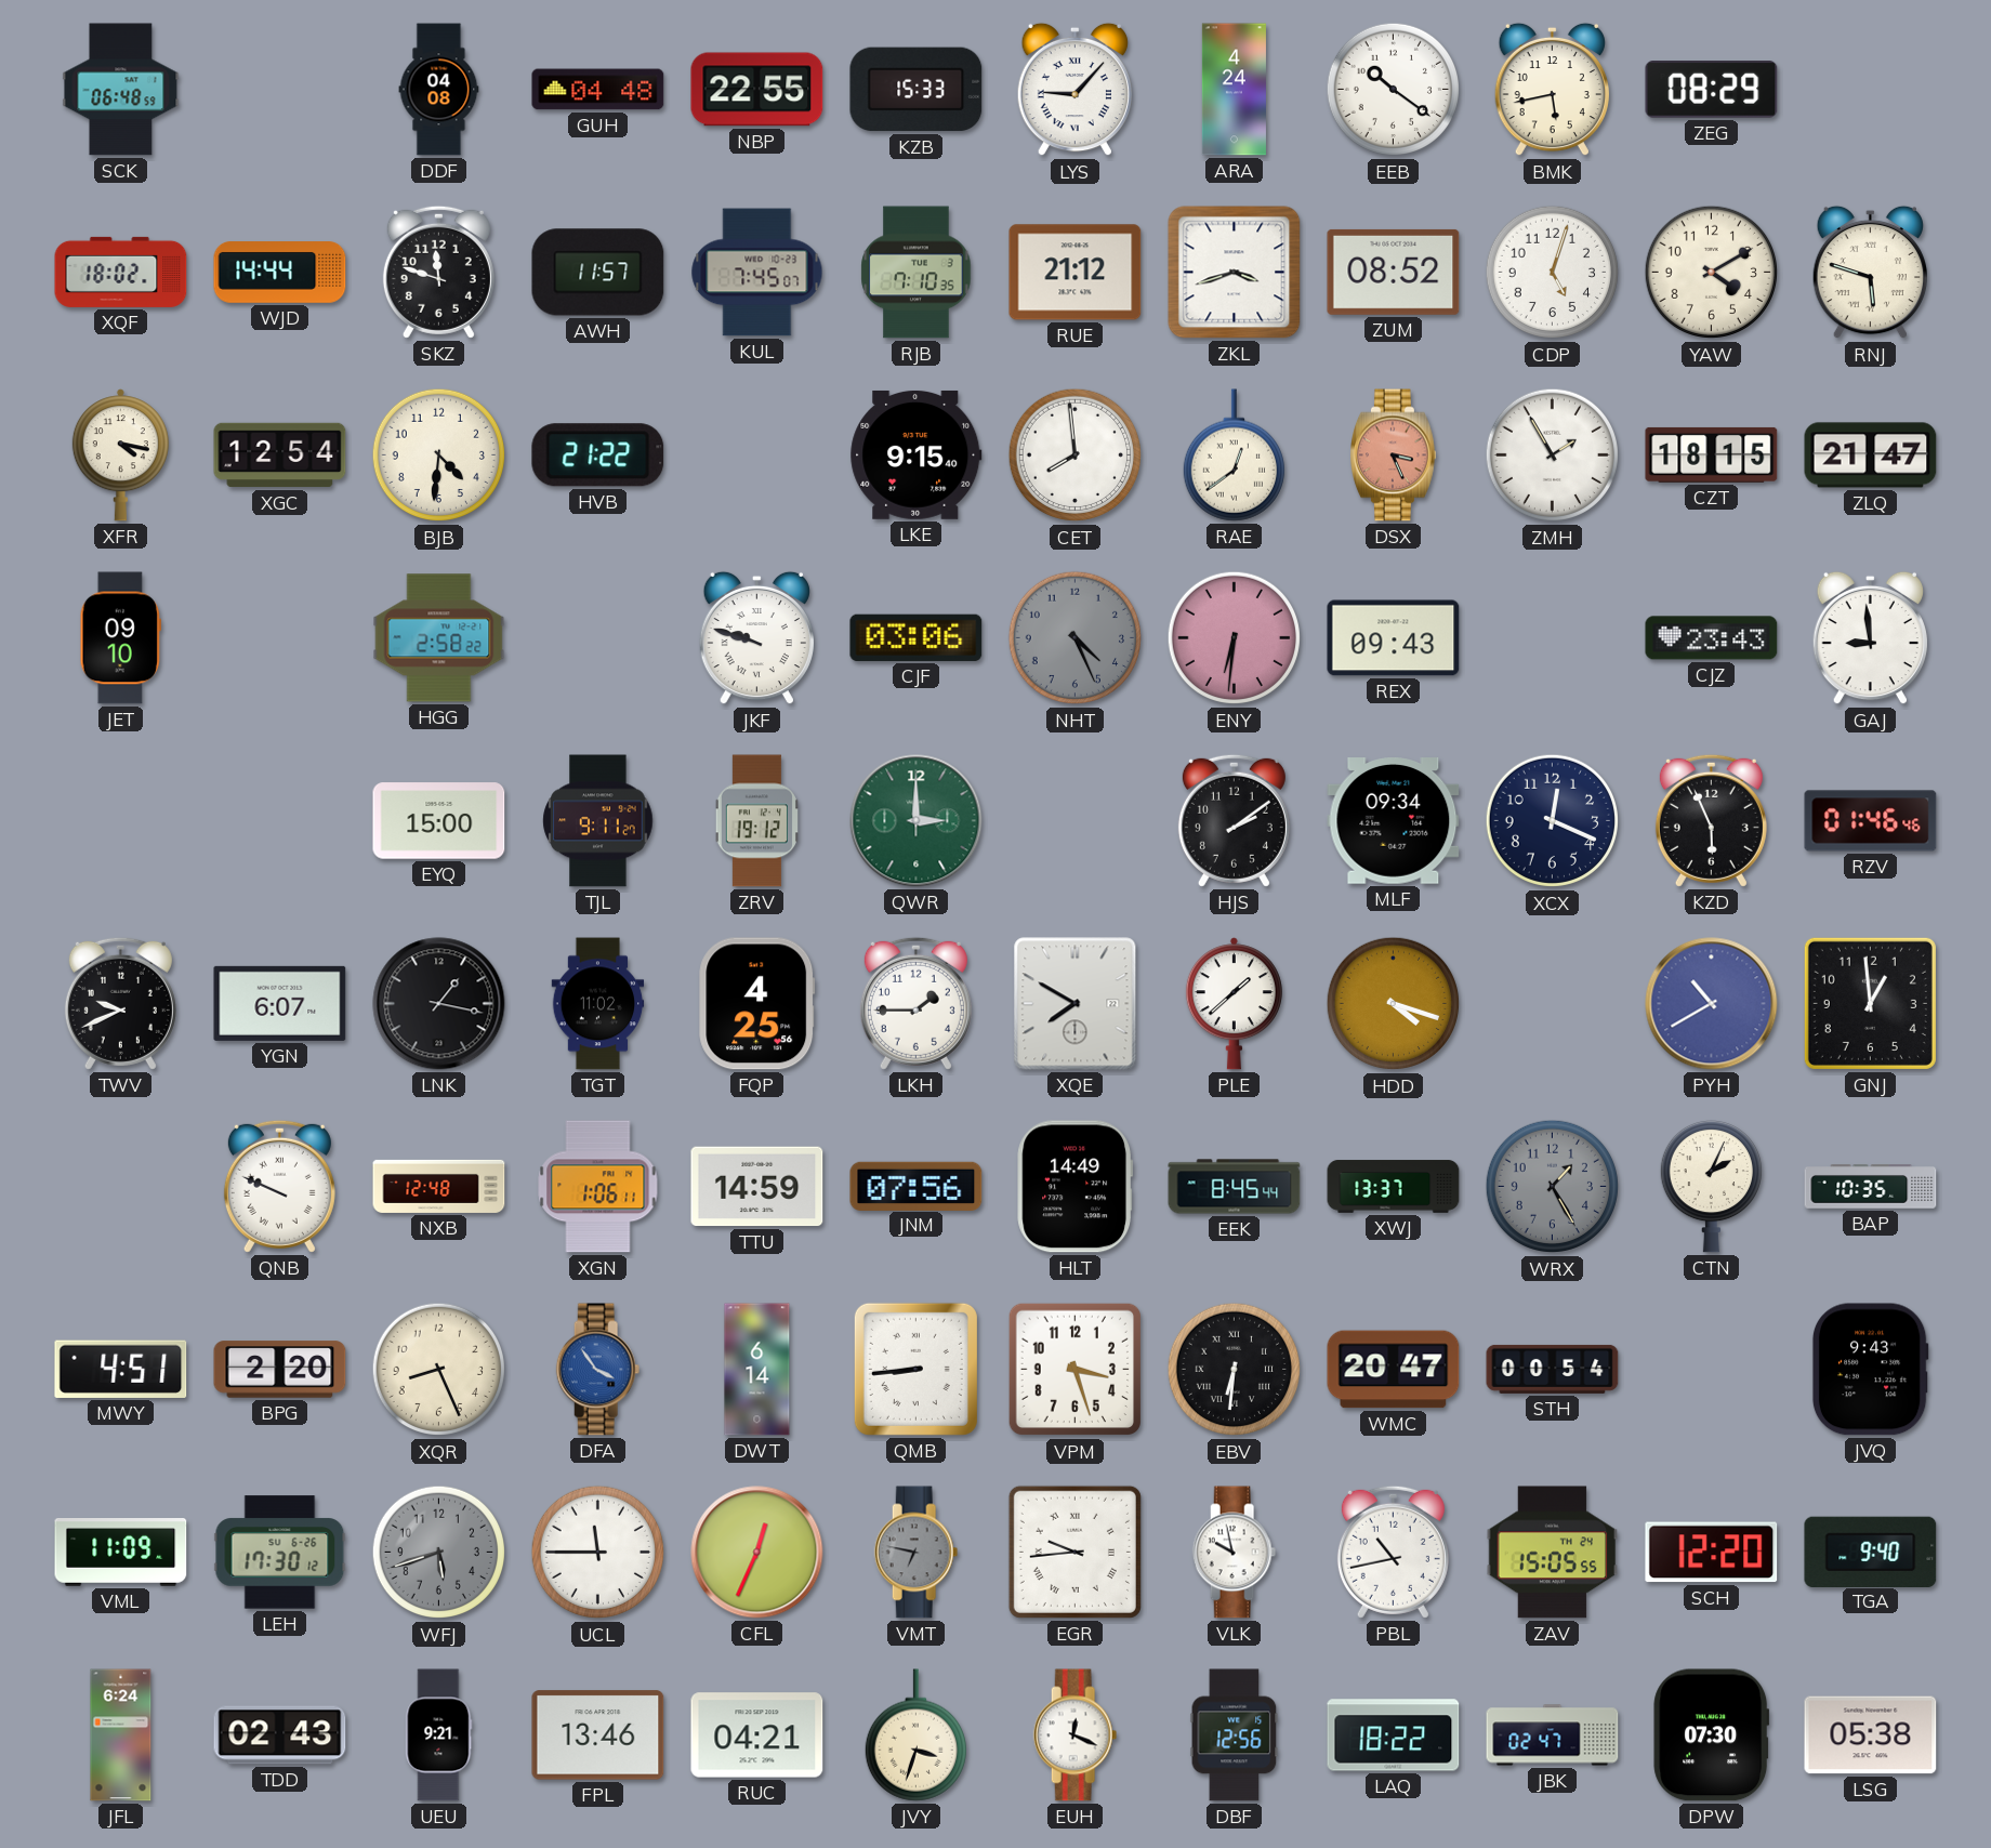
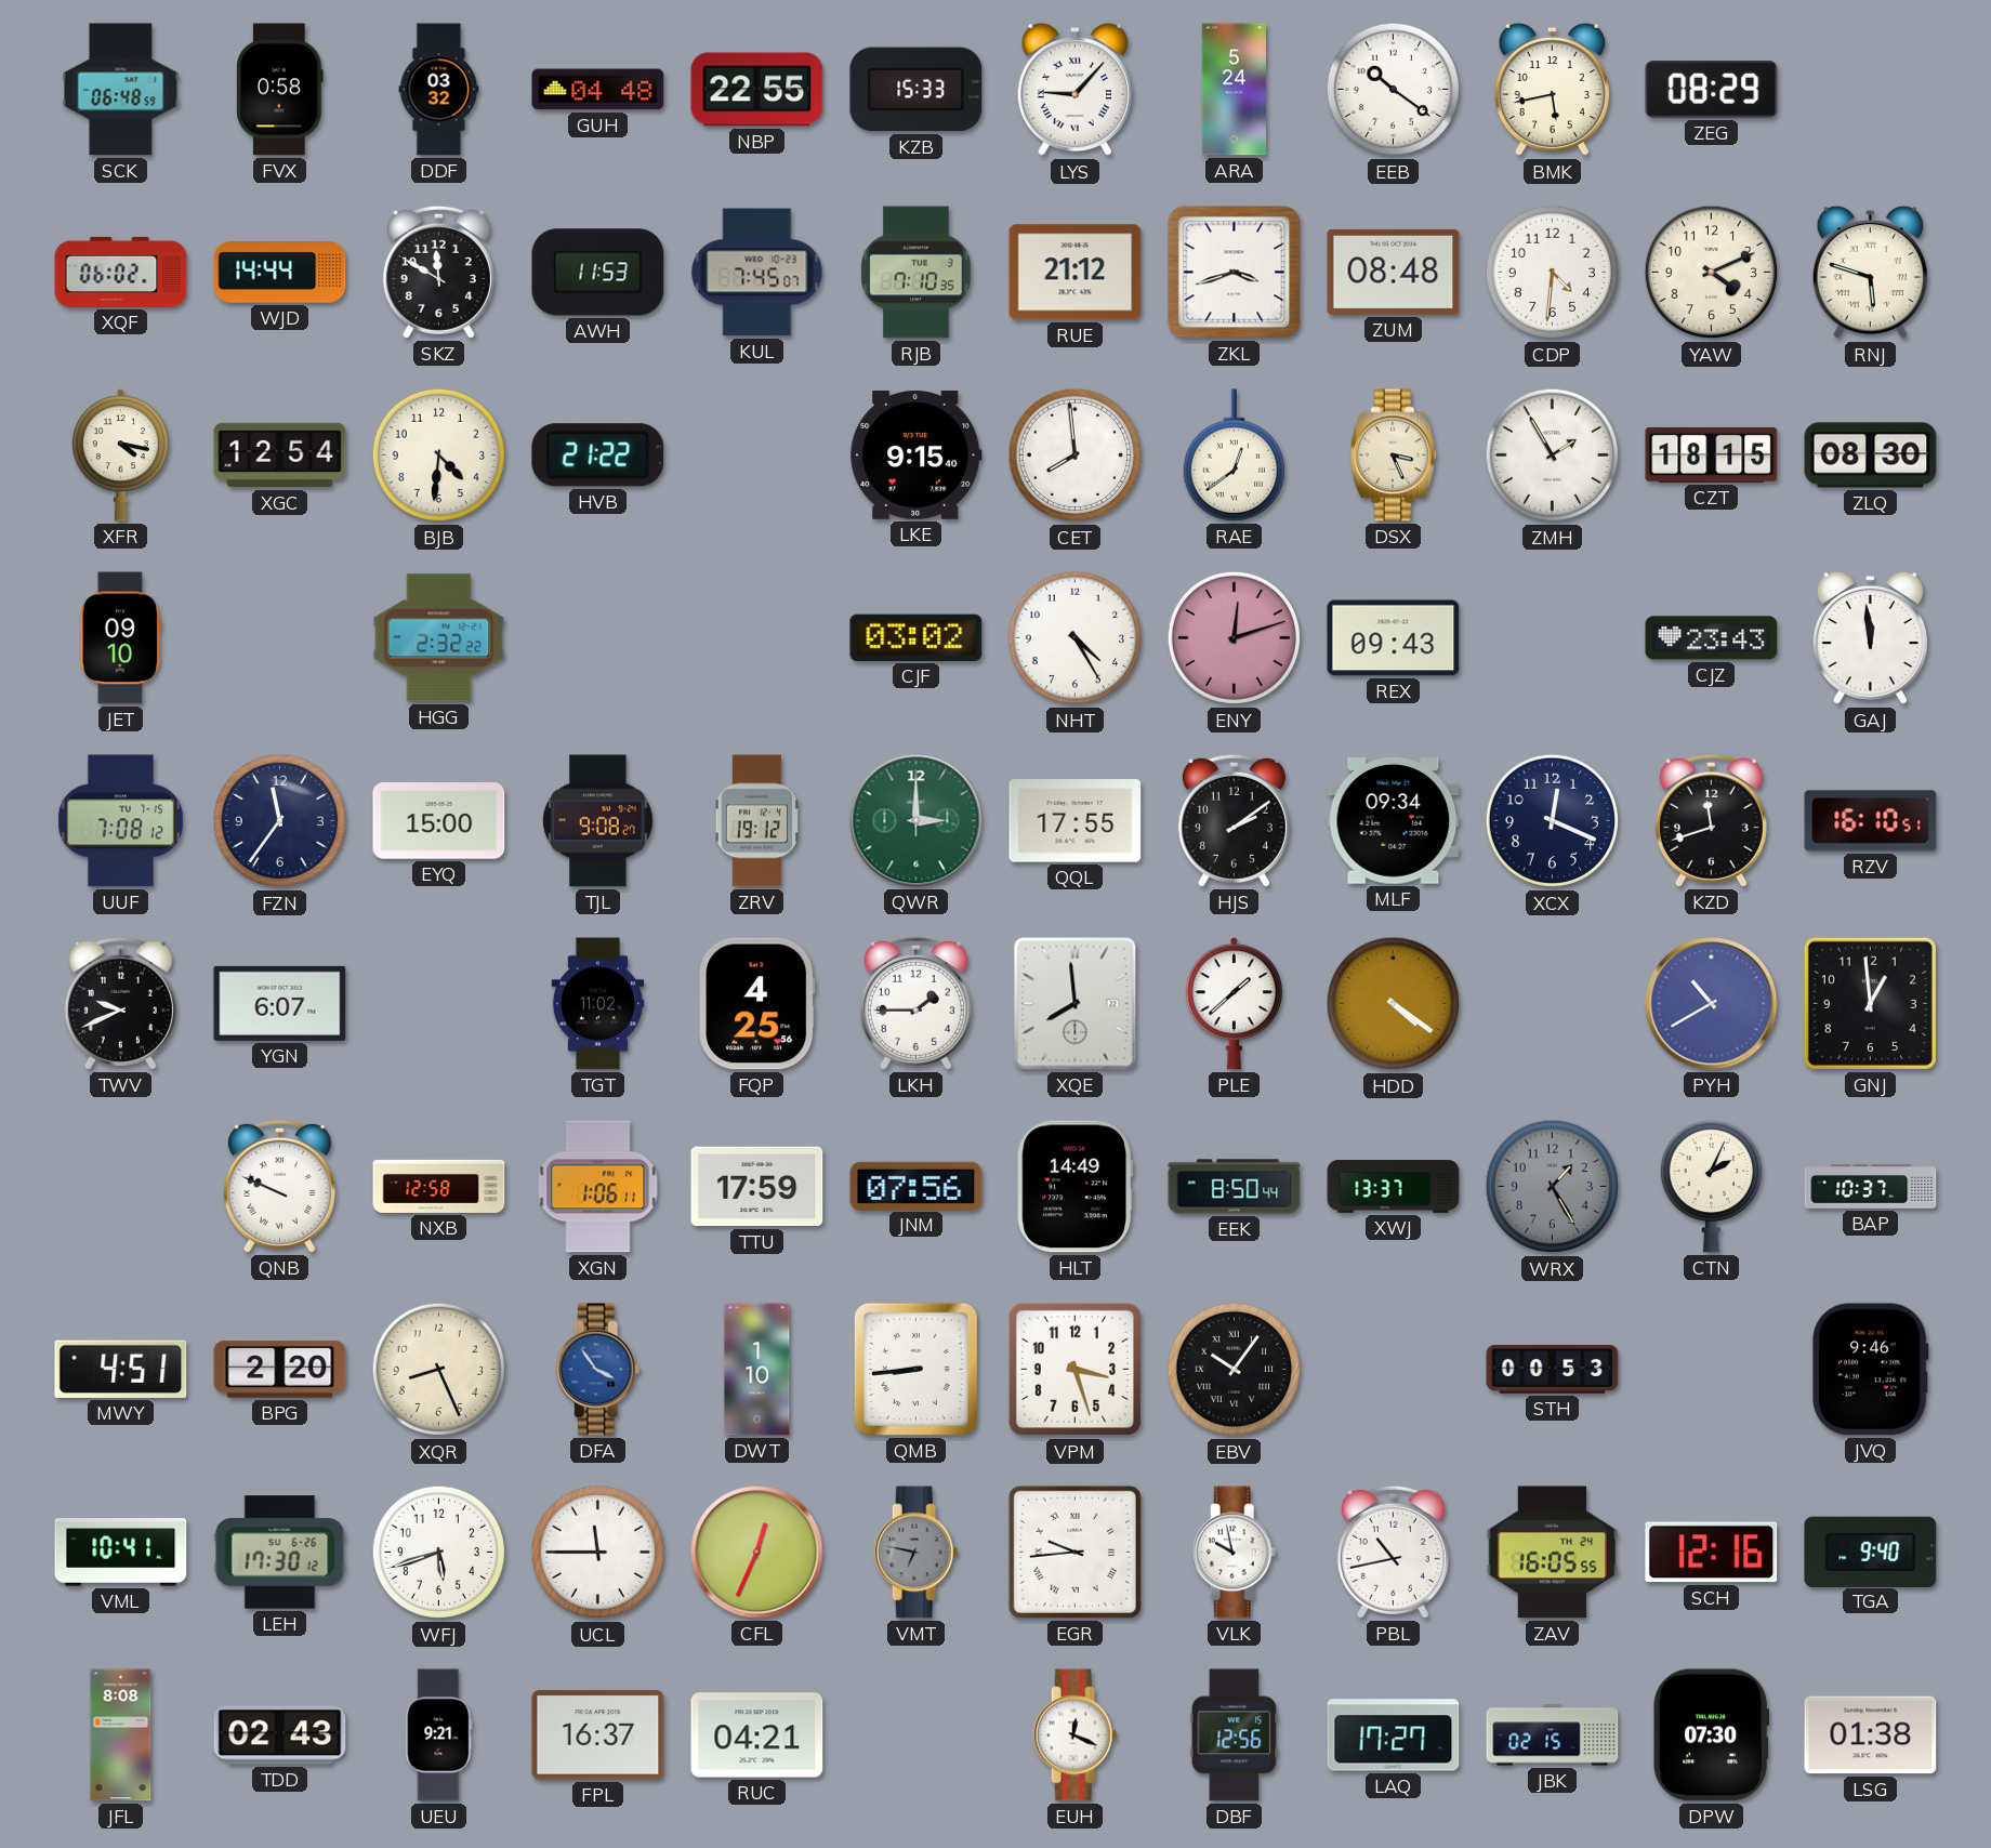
FVX: none -> 0:58
DDF: 04:08 -> 03:32
ARA: 4:24 -> 5:24
XQF: 18:02 -> 06:02
SKZ: 11:48 -> 11:50
AWH: 11:57 -> 11:53
ZUM: 08:52 -> 08:48
CDP: 5:03 -> 4:31
YAW: 4:10 -> 4:11
DSX dial: salmon -> cream
ZLQ: 21:47 -> 08:30
HGG: 2:58 -> 2:32
JKF: 9:48 -> none
CJF: 03:06 -> 03:02
NHT: 4:26 -> 4:25
NHT dial: grey -> white
ENY: 6:31 -> 12:12
GAJ: 8:59 -> 11:59
UUF: none -> 7:08
FZN: none -> 11:36
TJL: 9:11 -> 9:08
QQL: none -> 17:55
KZD: 5:56 -> 11:42
RZV: 01:46 -> 16:10
LNK: 1:17 -> none
XQE: 7:50 -> 7:59
HDD: 4:18 -> 4:21
NXB: 12:48 -> 12:58
TTU: 14:59 -> 17:59
EEK: 8:45 -> 8:50
BAP: 10:35 -> 10:37
DWT: 6:14 -> 1:10
EBV: 6:31 -> 10:06
WMC: 20:47 -> none
STH: 00:54 -> 00:53
JVQ: 9:43 -> 9:46
VML: 11:09 -> 10:41
WFJ dial: grey -> white
ZAV: 15:05 -> 16:05
SCH: 12:20 -> 12:16
JFL: 6:24 -> 8:08
FPL: 13:46 -> 16:37
JVY: 3:33 -> none
LAQ: 18:22 -> 17:27
JBK: 02:47 -> 02:15
LSG: 05:38 -> 01:38
